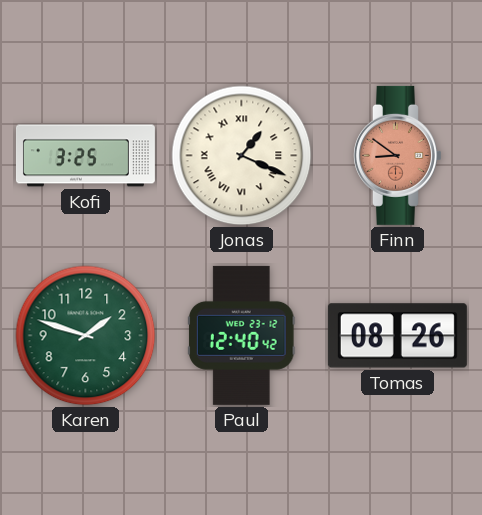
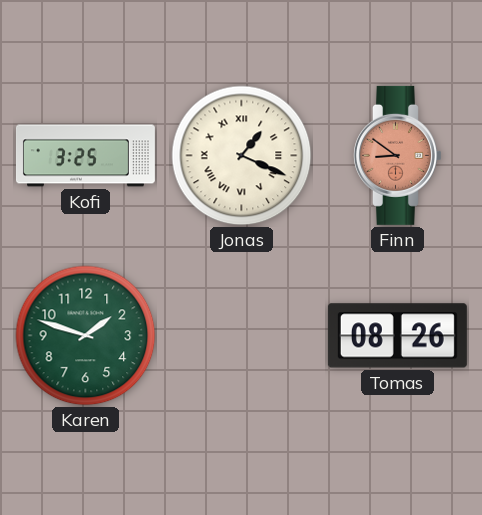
Paul: 12:40 -> none
